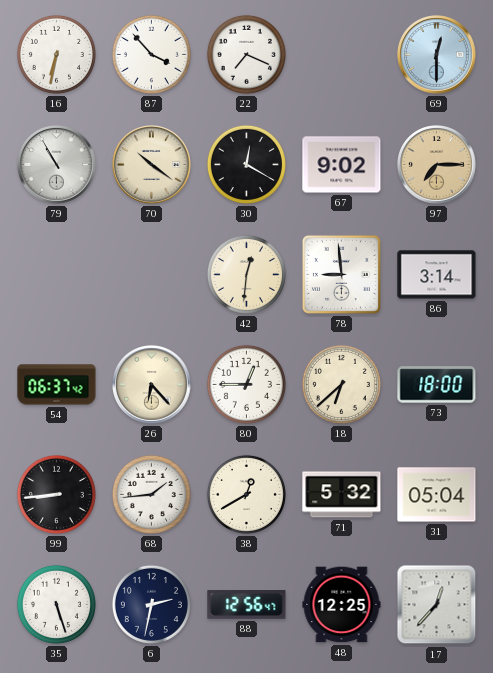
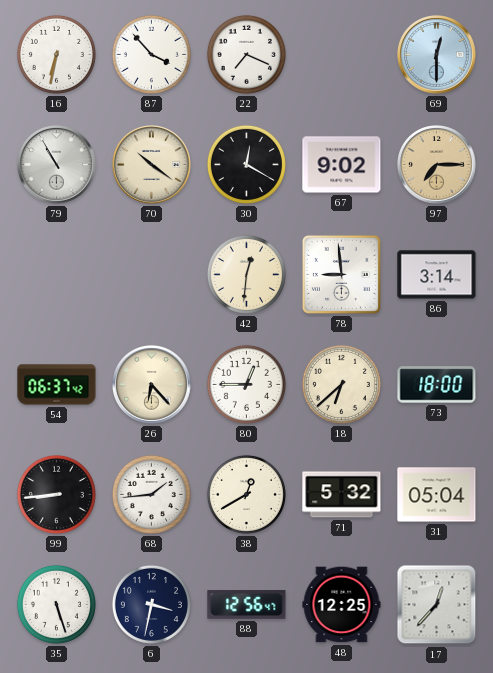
6: 2:32 -> 3:32
